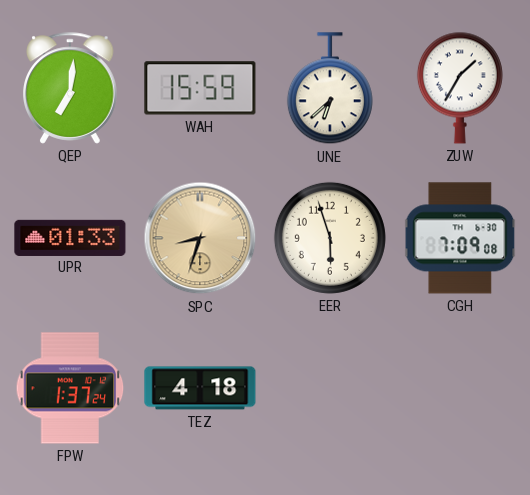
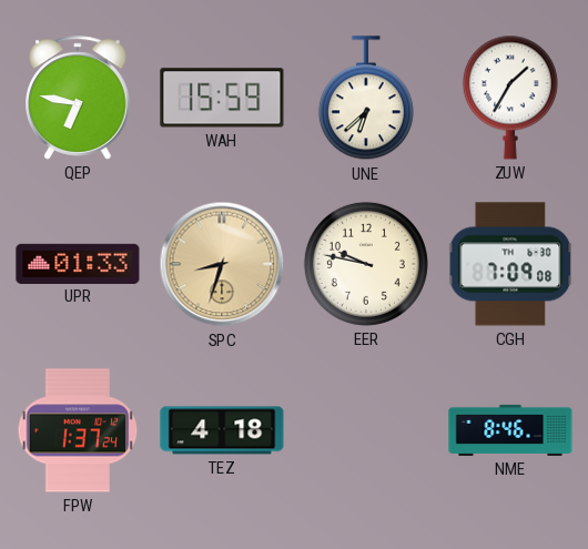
QEP: 7:01 -> 6:47
EER: 5:57 -> 9:47
NME: none -> 8:46
